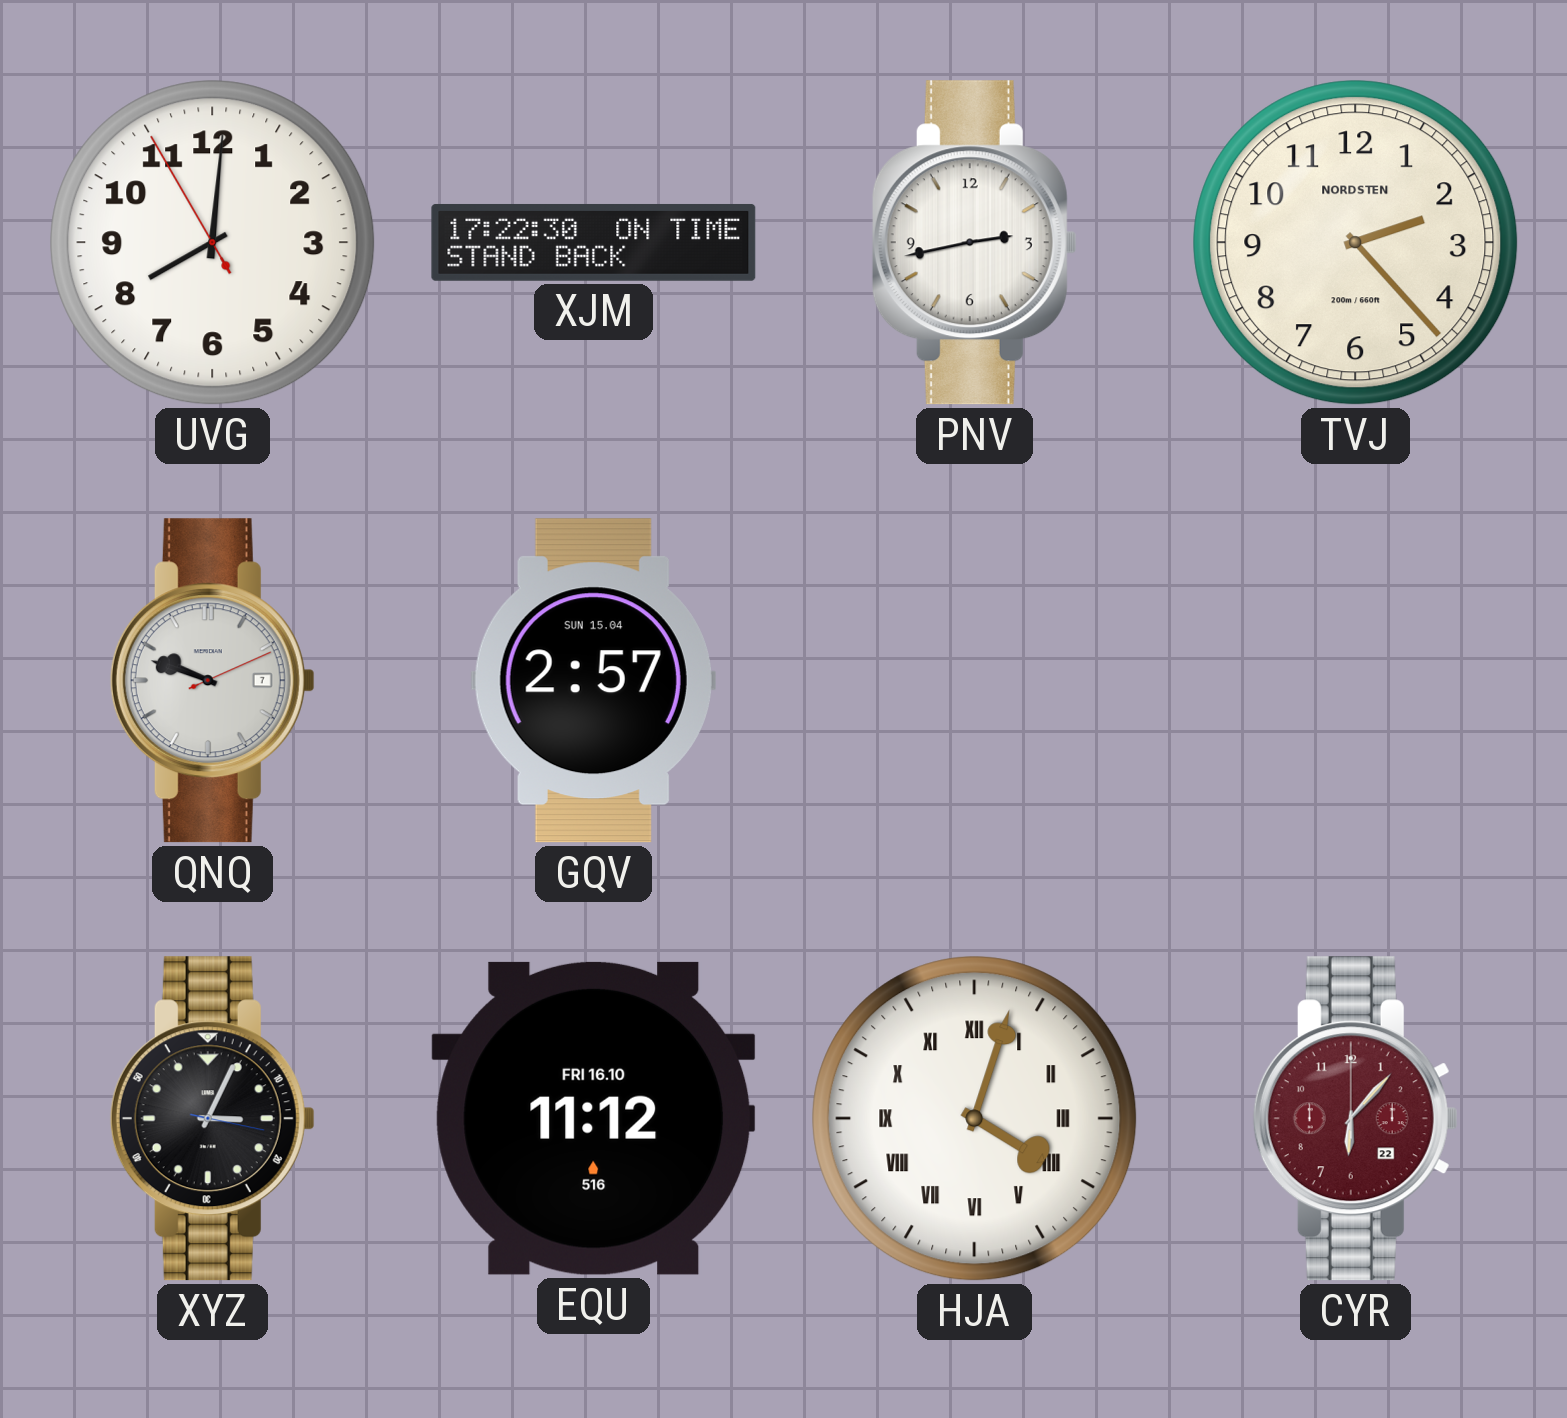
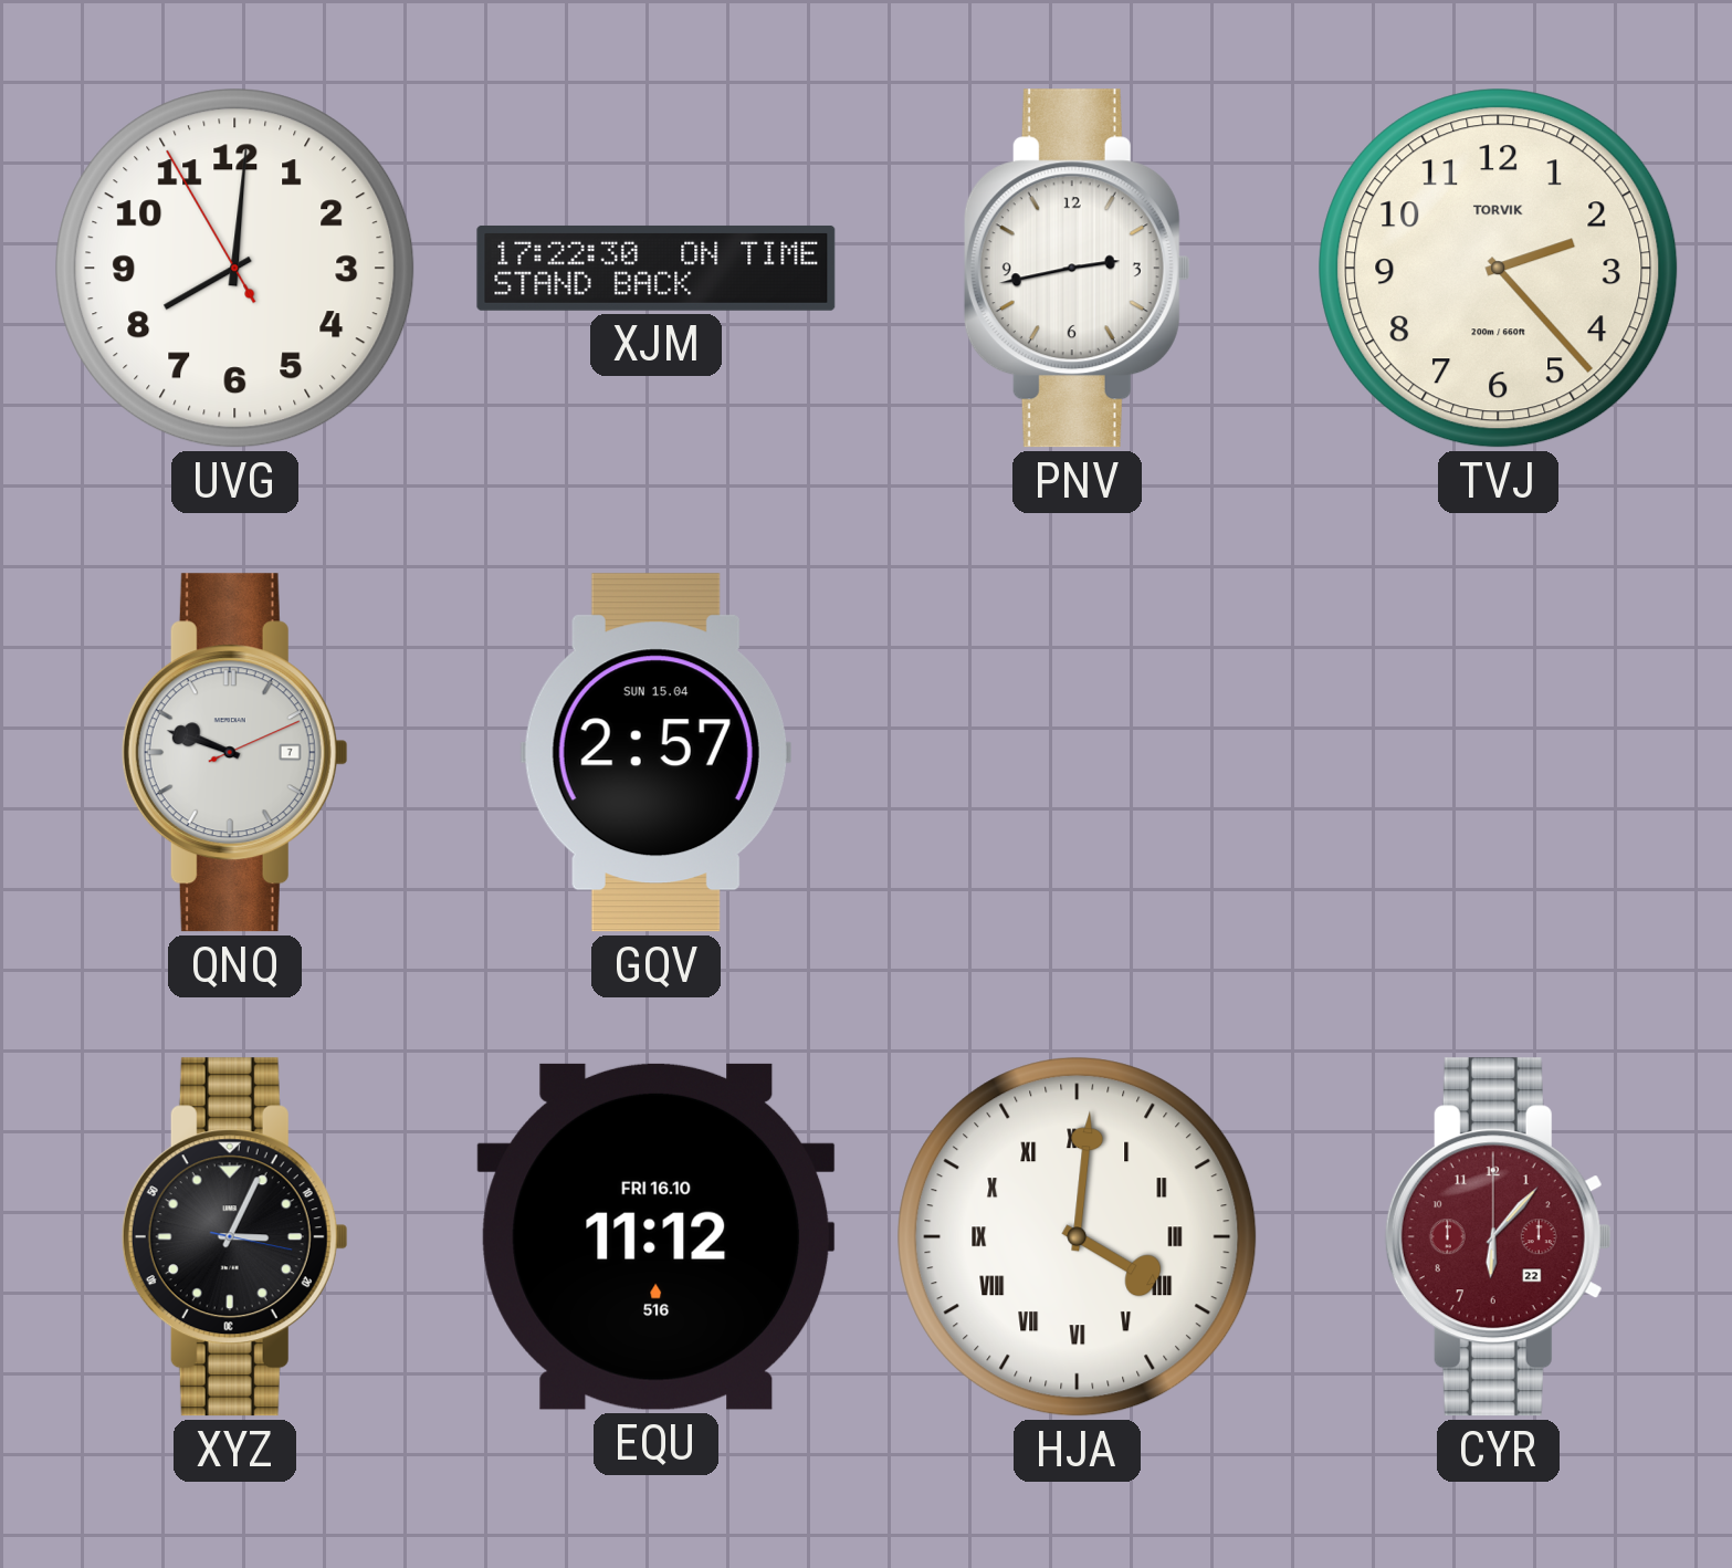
TVJ brand: NORDSTEN -> TORVIK
HJA: 4:03 -> 4:01
